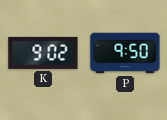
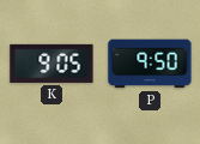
K: 9:02 -> 9:05
